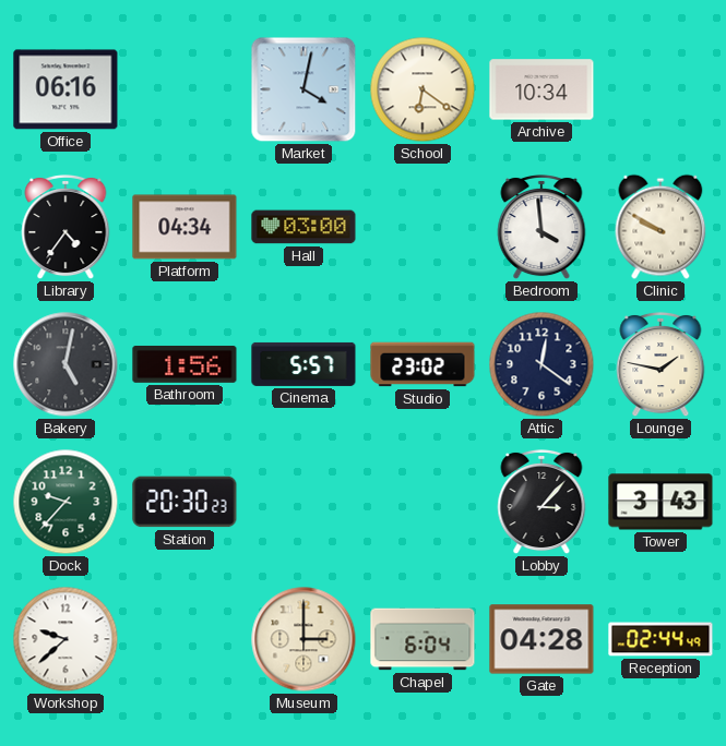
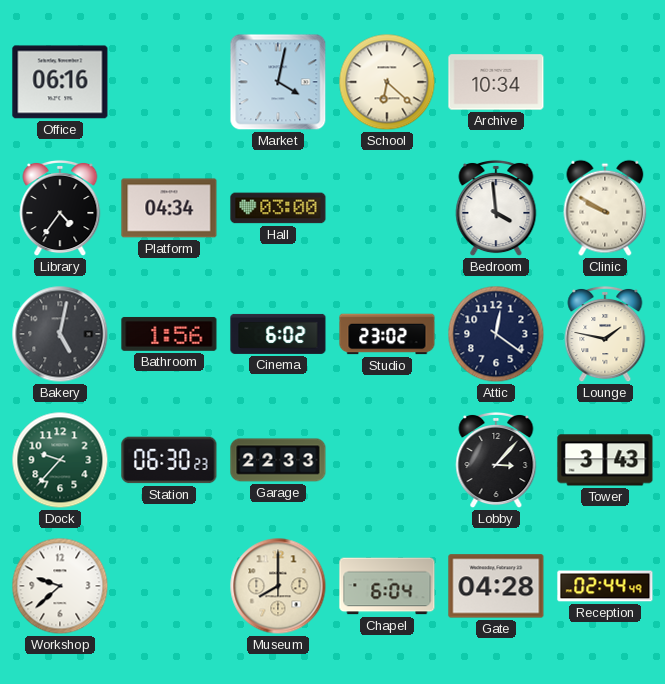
School: 6:21 -> 6:22
Cinema: 5:57 -> 6:02
Station: 20:30 -> 06:30
Garage: none -> 22:33
Museum: 3:00 -> 8:00
